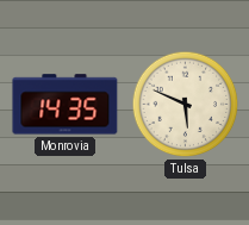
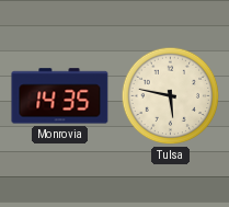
Tulsa: 5:49 -> 5:47
